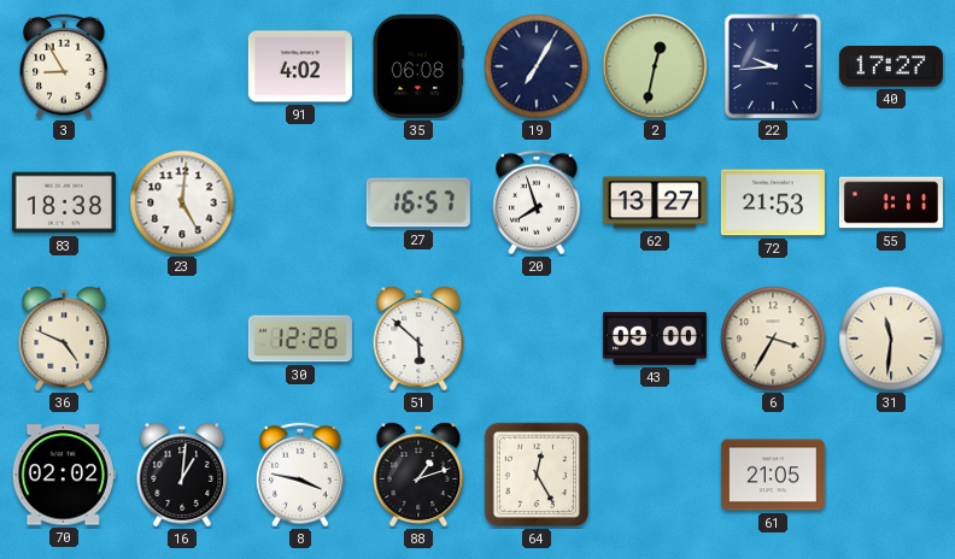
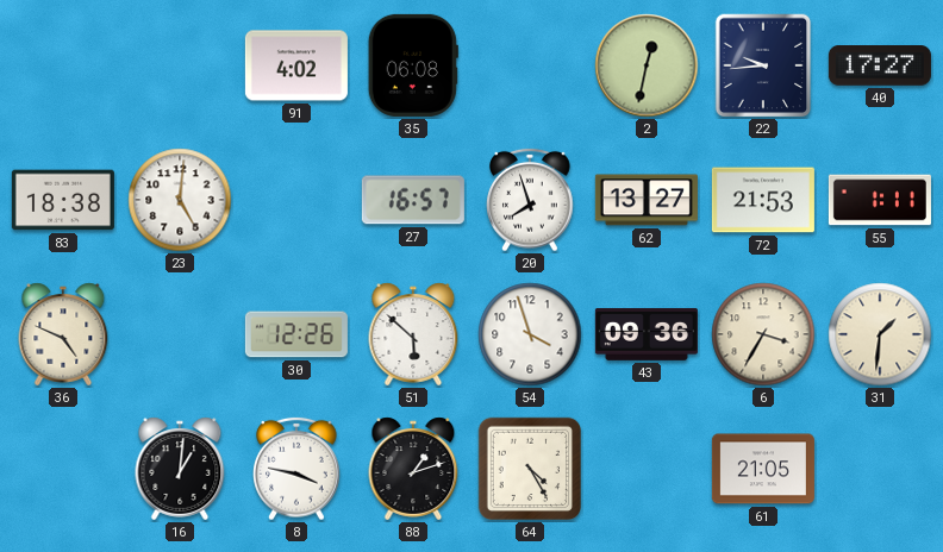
3: 8:55 -> none
19: 7:05 -> none
54: none -> 3:57
43: 09:00 -> 09:36
31: 11:31 -> 1:31
70: 02:02 -> none
64: 12:25 -> 4:25
